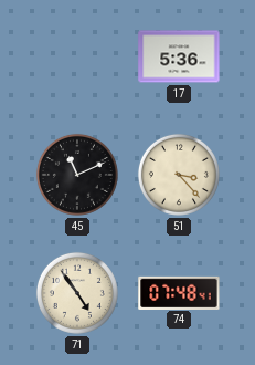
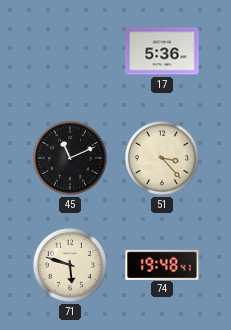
71: 4:54 -> 5:48
74: 07:48 -> 19:48
